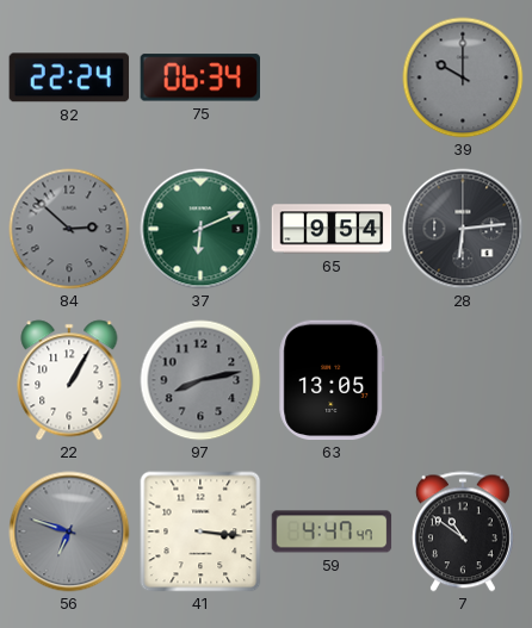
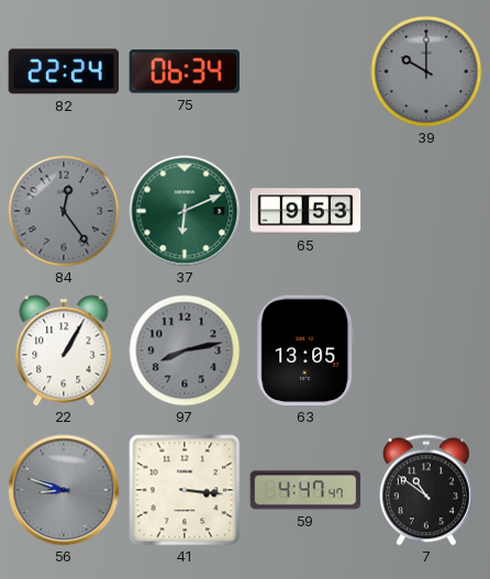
84: 2:52 -> 12:24
65: 9:54 -> 9:53
28: 6:14 -> none
56: 6:48 -> 8:48
